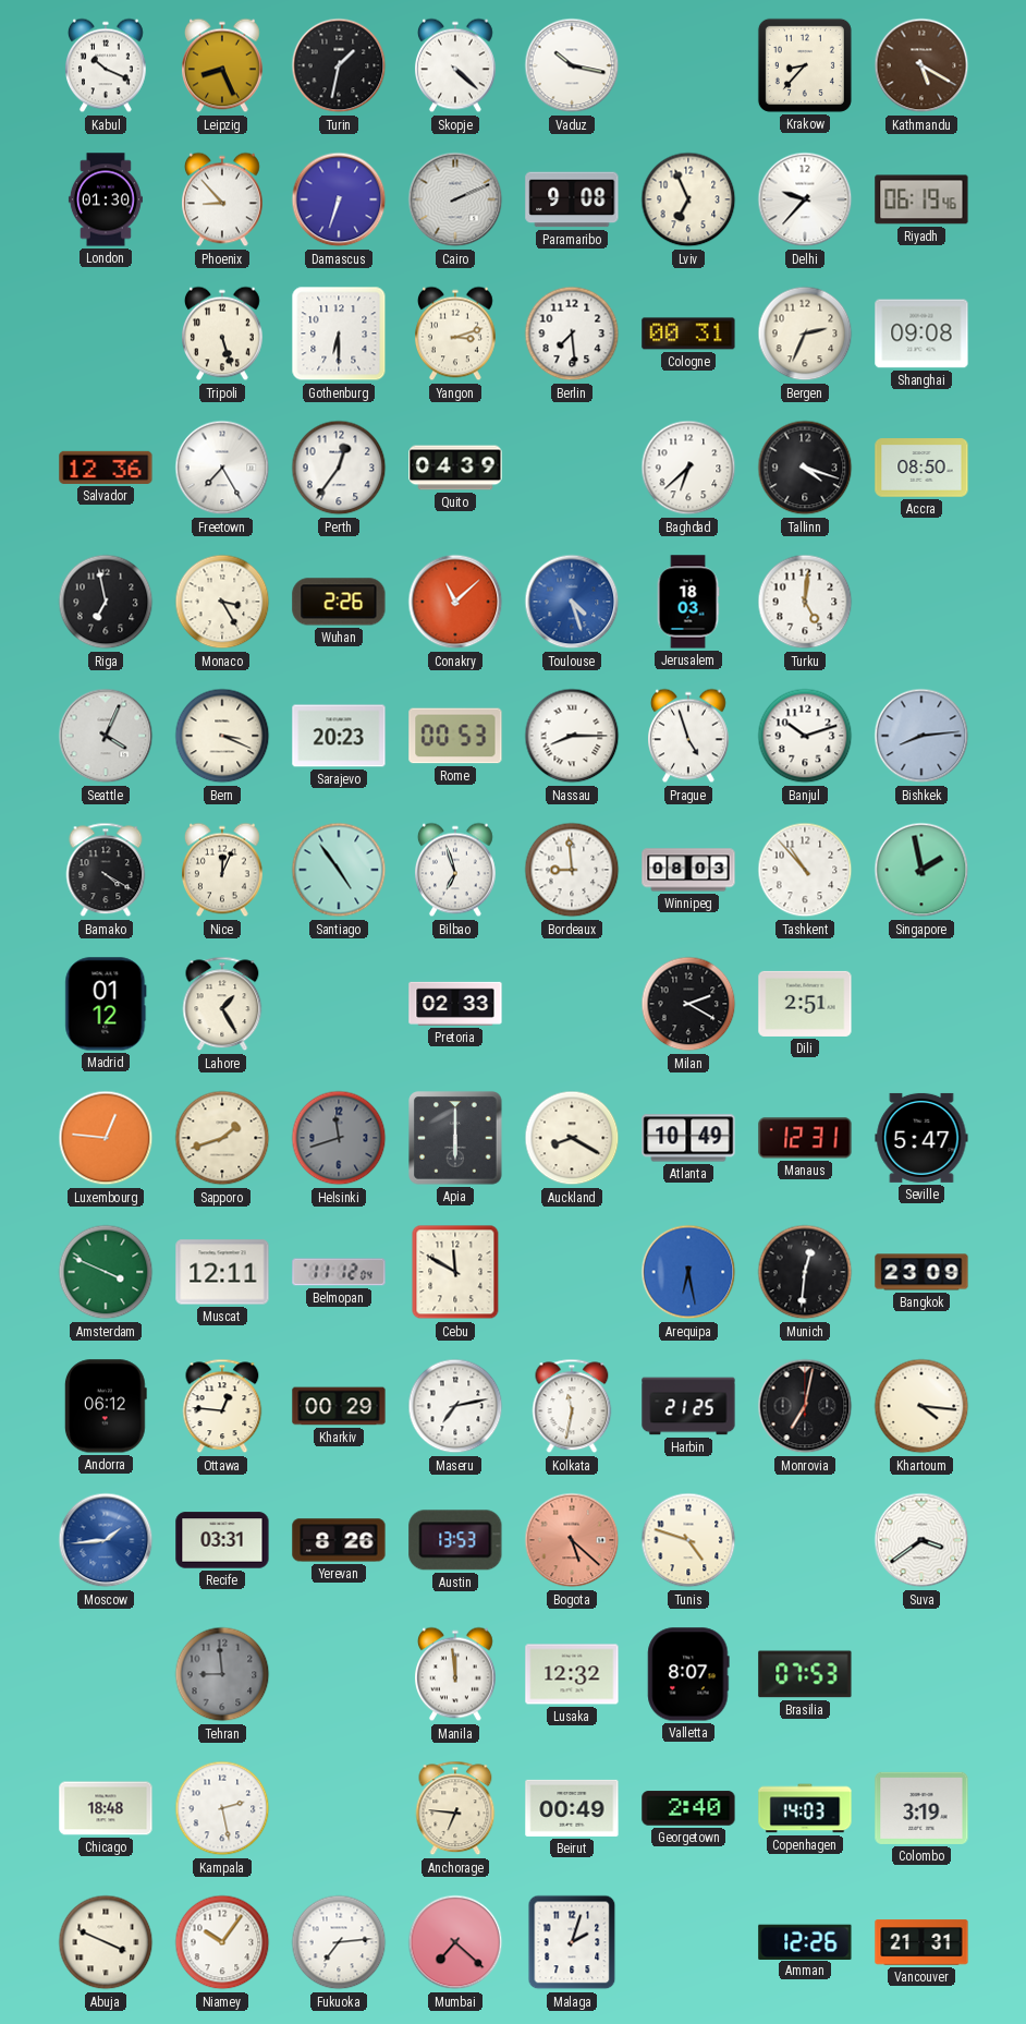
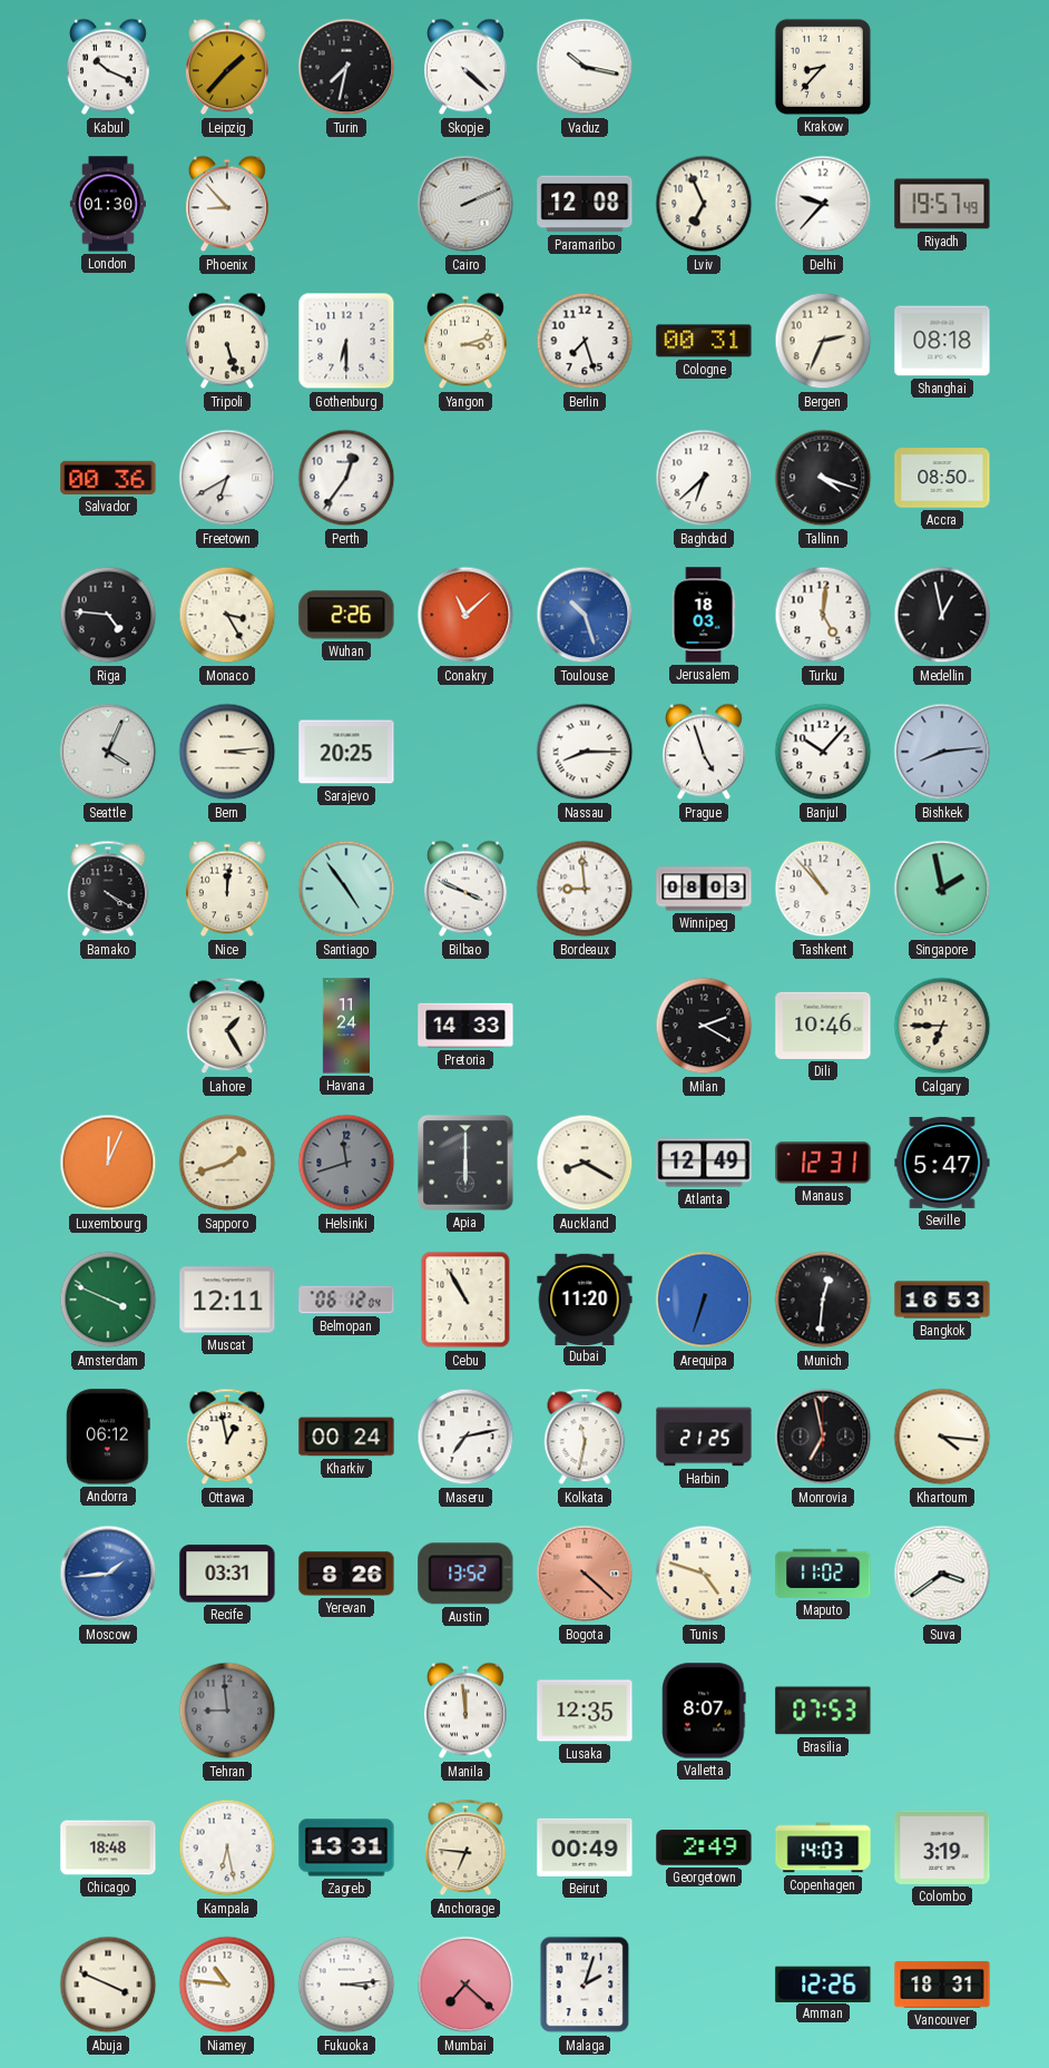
Leipzig: 8:26 -> 1:37
Turin: 1:32 -> 7:32
Kathmandu: 5:20 -> none
Damascus: 6:33 -> none
Paramaribo: 9:08 -> 12:08
Riyadh: 06:19 -> 19:57
Berlin: 7:29 -> 7:27
Shanghai: 09:08 -> 08:18
Salvador: 12:36 -> 00:36
Freetown: 7:25 -> 6:40
Quito: 04:39 -> none
Riga: 6:58 -> 4:46
Toulouse: 4:27 -> 10:27
Medellin: none -> 12:58
Bern: 3:19 -> 3:14
Sarajevo: 20:23 -> 20:25
Rome: 00:53 -> none
Banjul: 10:12 -> 10:07
Nice: 12:04 -> 12:01
Bilbao: 6:57 -> 3:49
Madrid: 01:12 -> none
Havana: none -> 11:24
Pretoria: 02:33 -> 14:33
Dili: 2:51 -> 10:46
Calgary: none -> 6:45
Luxembourg: 12:46 -> 12:04
Atlanta: 10:49 -> 12:49
Belmopan: 11:12 -> 06:12
Cebu: 11:50 -> 10:55
Dubai: none -> 11:20
Arequipa: 6:28 -> 6:33
Bangkok: 23:09 -> 16:53
Ottawa: 12:46 -> 12:58
Kharkiv: 00:29 -> 00:24
Monrovia: 7:02 -> 6:58
Austin: 13:53 -> 13:52
Bogota: 5:22 -> 4:22
Maputo: none -> 11:02
Lusaka: 12:32 -> 12:35
Kampala: 2:28 -> 6:28
Zagreb: none -> 13:31
Georgetown: 2:40 -> 2:49
Niamey: 10:06 -> 10:46
Fukuoka: 7:14 -> 3:14
Vancouver: 21:31 -> 18:31
